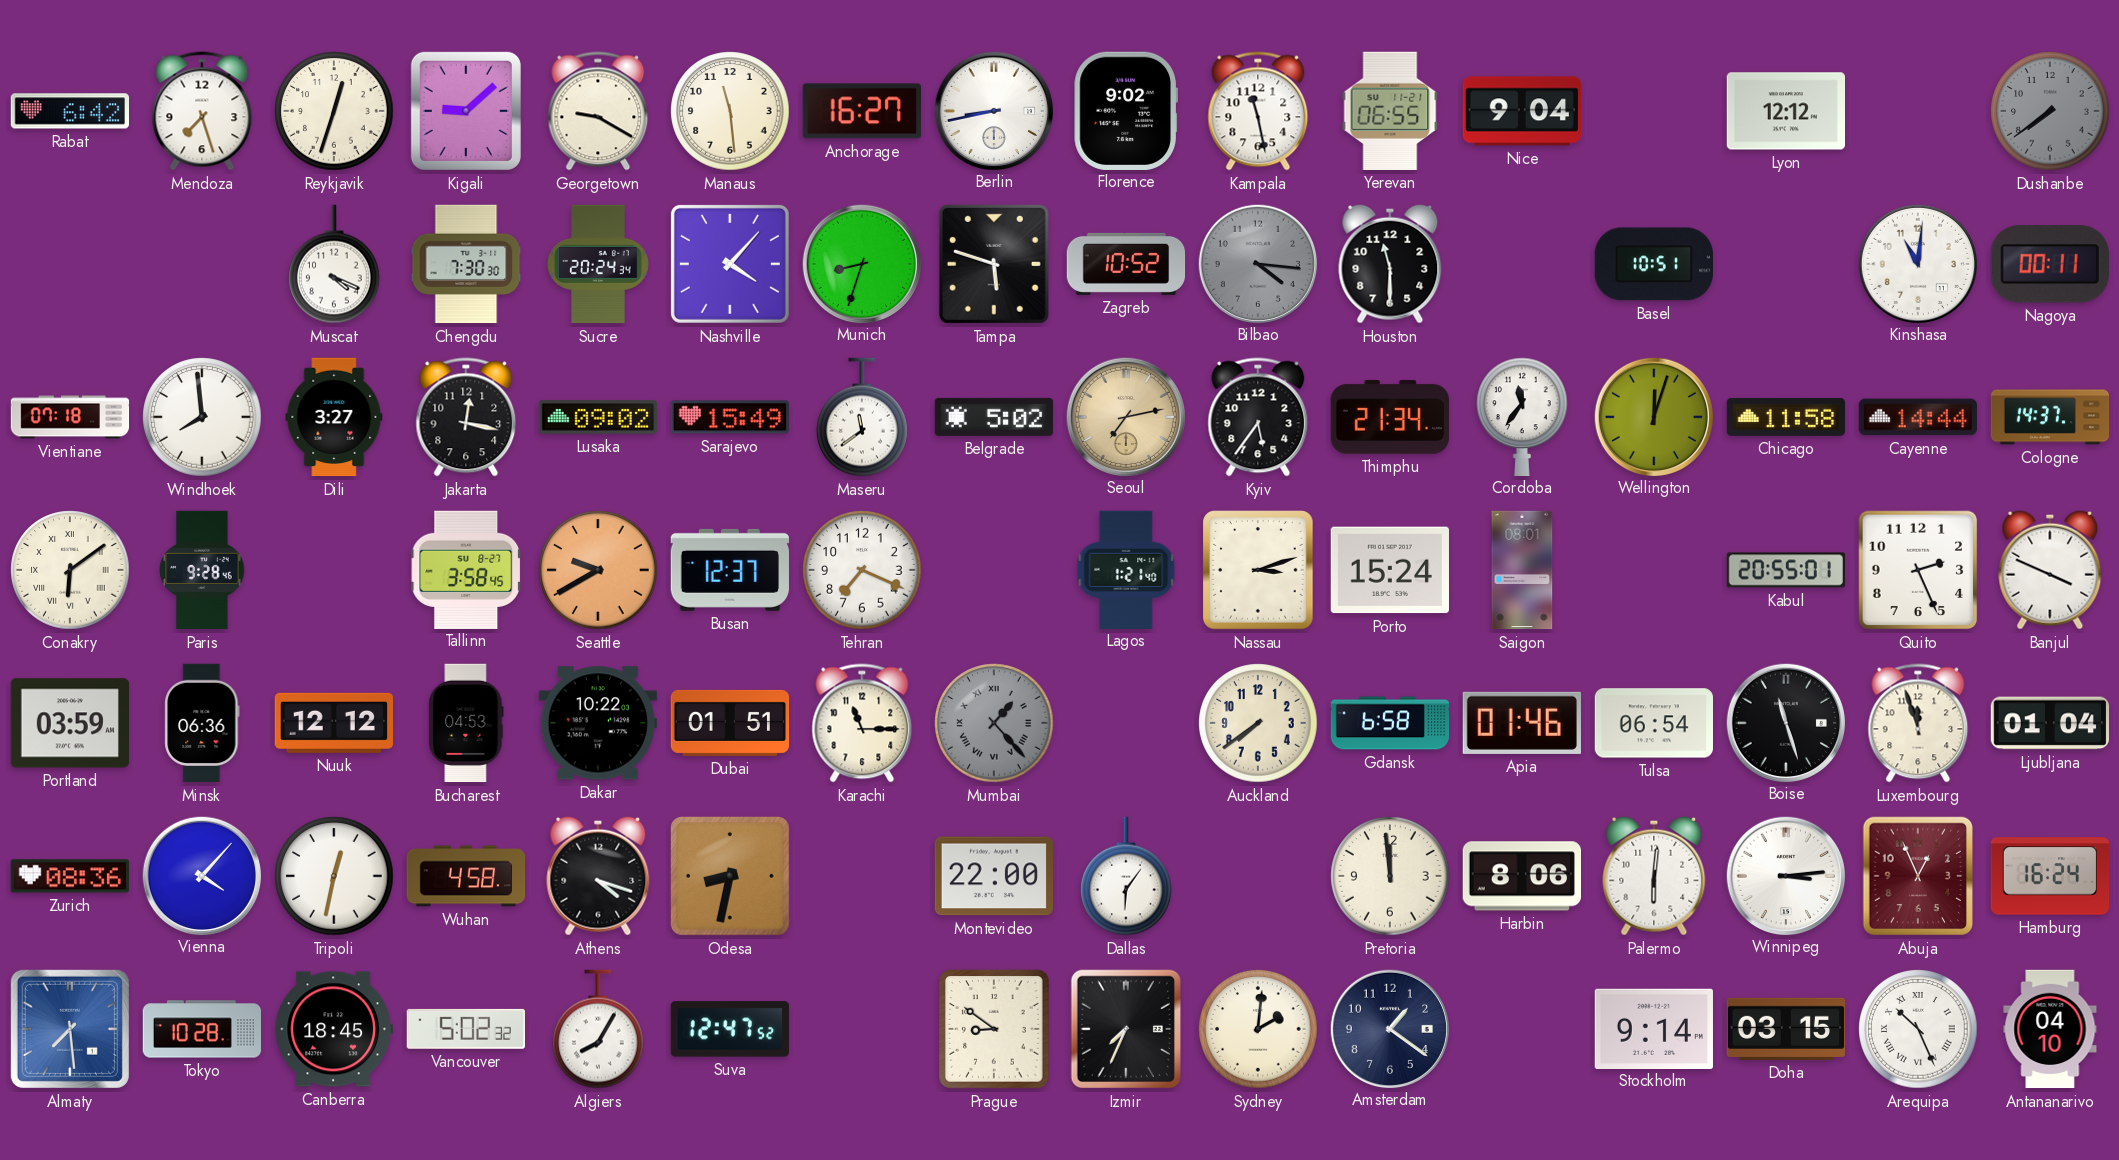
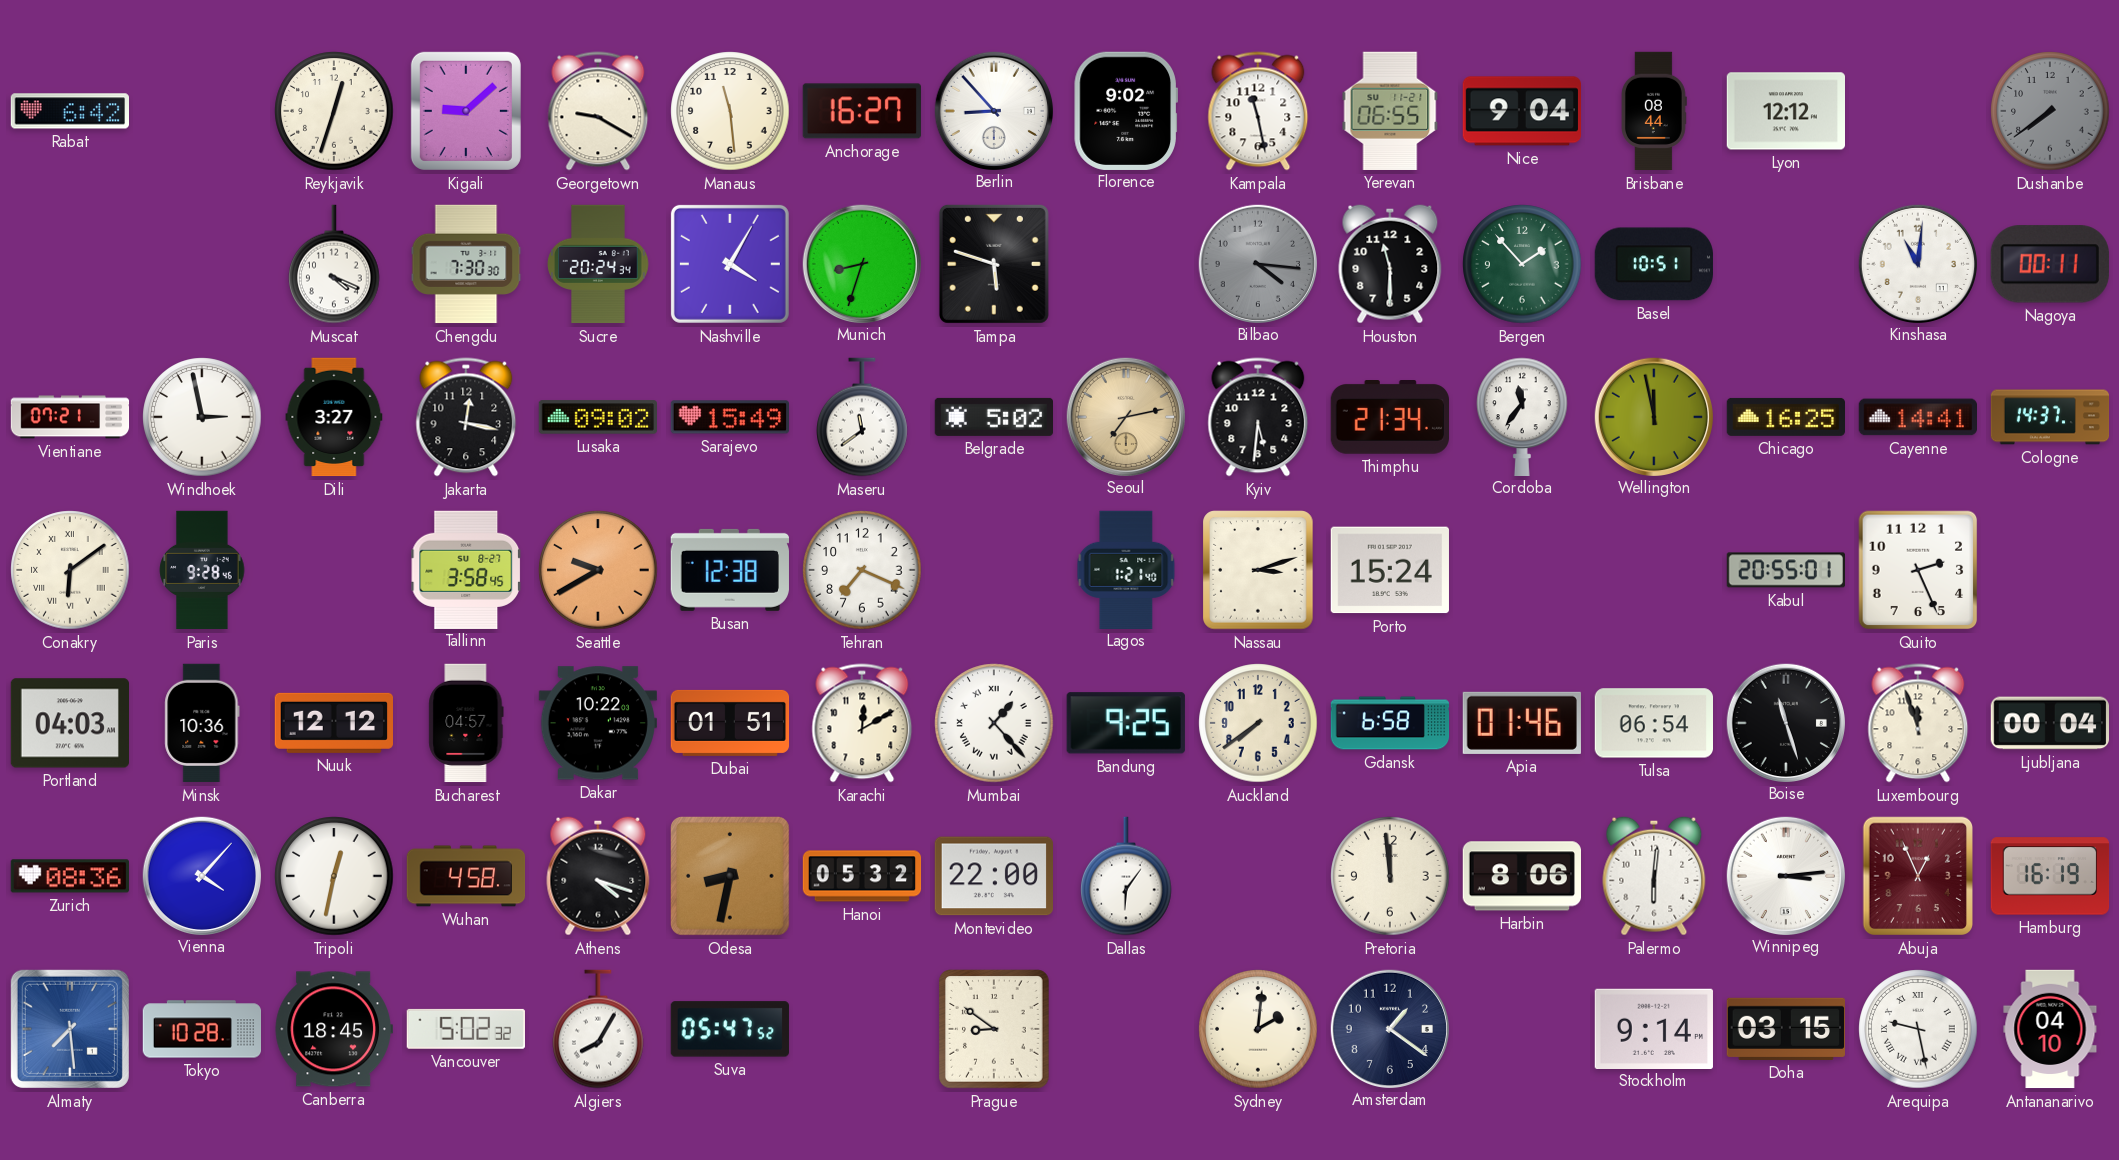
Mendoza: 7:27 -> none
Berlin: 8:43 -> 8:53
Brisbane: none -> 08:44
Nashville: 4:07 -> 4:05
Zagreb: 10:52 -> none
Bergen: none -> 1:53
Vientiane: 07:18 -> 07:21
Windhoek: 7:59 -> 2:58
Kyiv: 5:36 -> 5:31
Wellington: 12:03 -> 11:58
Chicago: 11:58 -> 16:25
Cayenne: 14:44 -> 14:41
Busan: 12:37 -> 12:38
Saigon: 08:01 -> none
Banjul: 3:49 -> none
Portland: 03:59 -> 04:03
Minsk: 06:36 -> 10:36
Bucharest: 04:53 -> 04:57
Karachi: 11:15 -> 12:10
Mumbai dial: grey -> white
Bandung: none -> 9:25
Ljubljana: 01:04 -> 00:04
Hanoi: none -> 05:32
Hamburg: 16:24 -> 16:19
Suva: 12:47 -> 05:47
Izmir: 7:34 -> none
Arequipa: 10:26 -> 9:28
